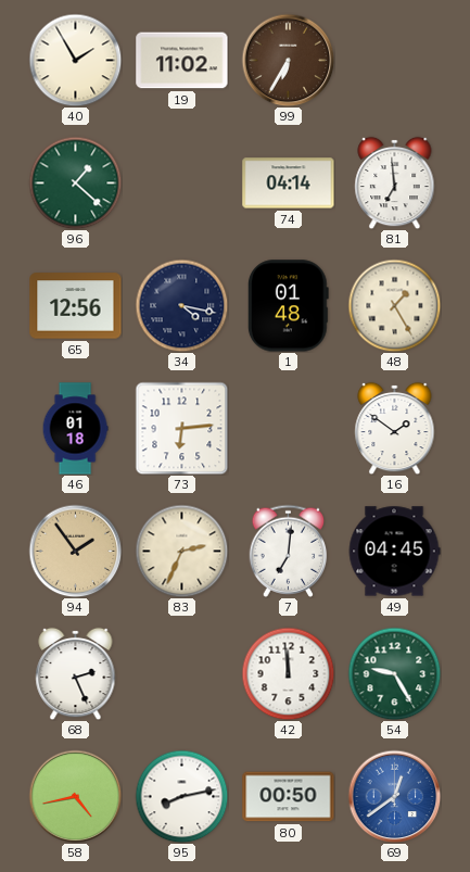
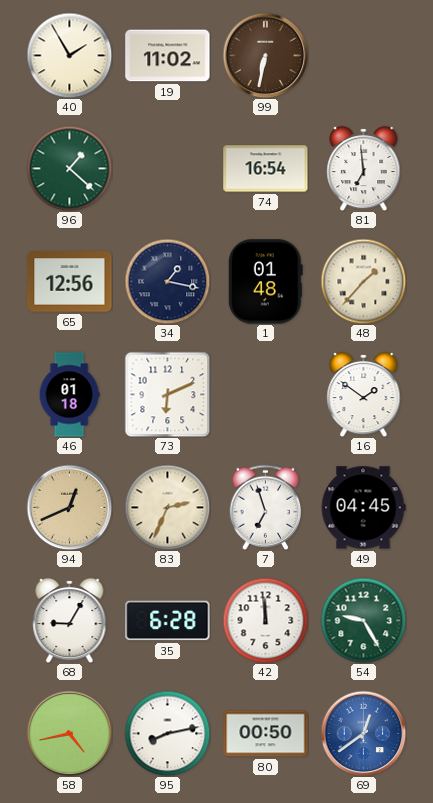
99: 6:35 -> 6:32
74: 04:14 -> 16:54
34: 4:17 -> 1:17
48: 1:25 -> 1:37
73: 6:14 -> 6:11
94: 1:54 -> 12:41
7: 7:01 -> 6:57
68: 2:26 -> 9:05
35: none -> 6:28
